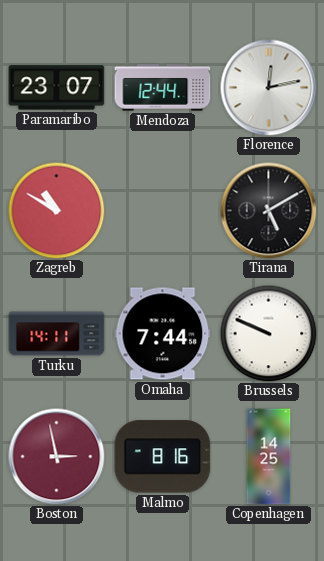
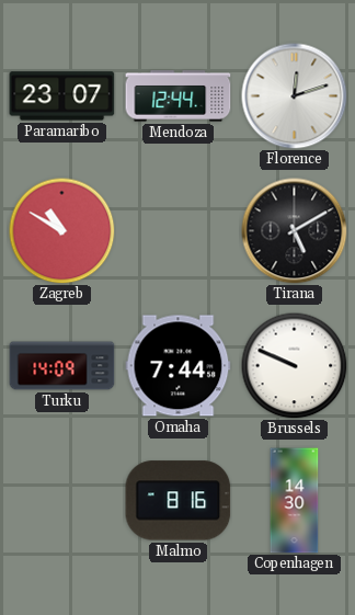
Florence: 12:13 -> 12:12
Turku: 14:11 -> 14:09
Boston: 2:58 -> none
Copenhagen: 14:25 -> 14:30
